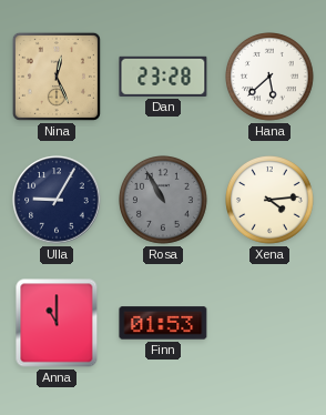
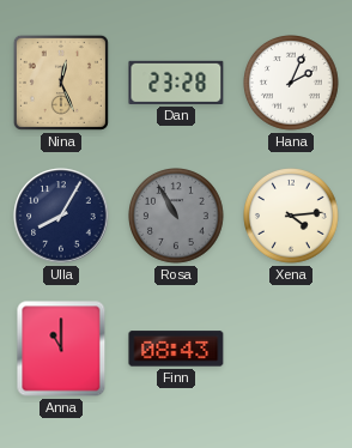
Hana: 5:38 -> 2:04
Ulla: 9:05 -> 8:05
Finn: 01:53 -> 08:43
